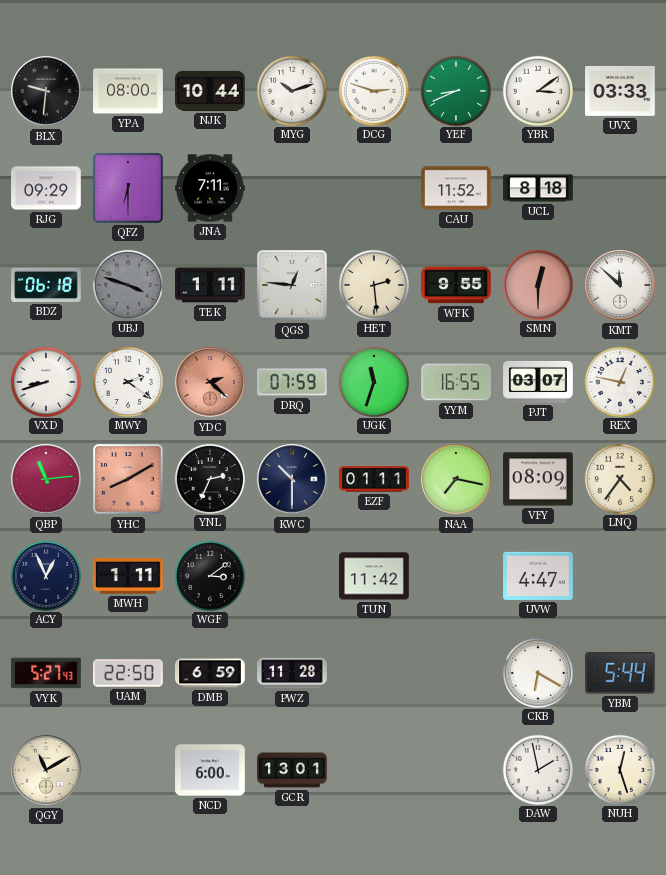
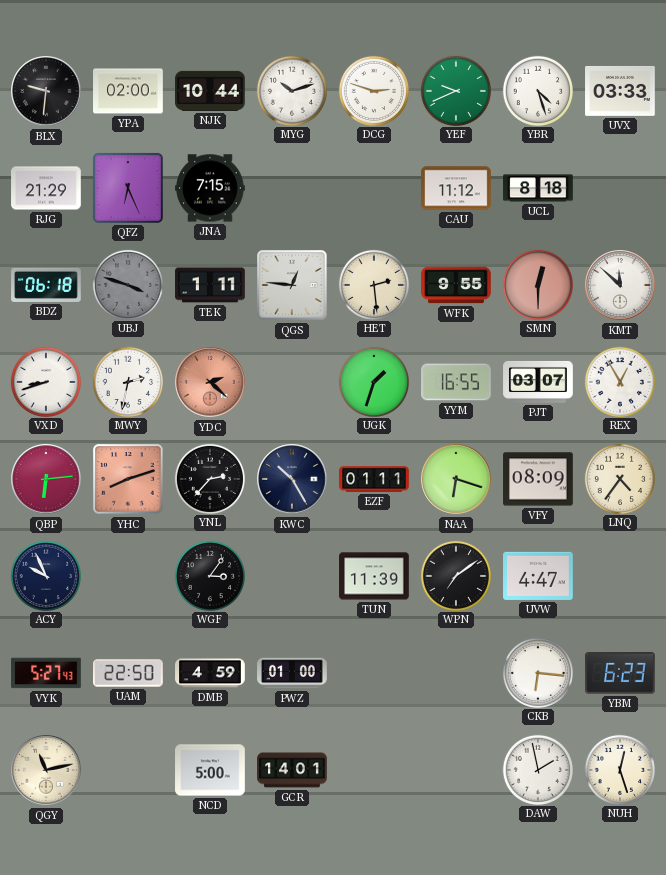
YPA: 08:00 -> 02:00
YEF: 8:41 -> 9:41
YBR: 3:09 -> 4:27
RJG: 09:29 -> 21:29
QFZ: 6:30 -> 6:26
JNA: 7:11 -> 7:15
CAU: 11:52 -> 11:12
MWY: 2:21 -> 2:32
DRQ: 07:59 -> none
UGK: 11:33 -> 1:33
REX: 12:47 -> 12:55
QBP: 11:14 -> 6:14
YHC: 8:10 -> 8:12
YNL: 2:34 -> 2:37
KWC: 10:30 -> 10:25
NAA: 7:17 -> 6:18
ACY: 12:56 -> 9:56
MWH: 1:11 -> none
WGF: 3:09 -> 3:06
TUN: 11:42 -> 11:39
WPN: none -> 7:09
DMB: 6:59 -> 4:59
PWZ: 11:28 -> 01:00
CKB: 6:20 -> 6:16
YBM: 5:44 -> 6:23
QGY: 11:10 -> 11:13
NCD: 6:00 -> 5:00
GCR: 13:01 -> 14:01
